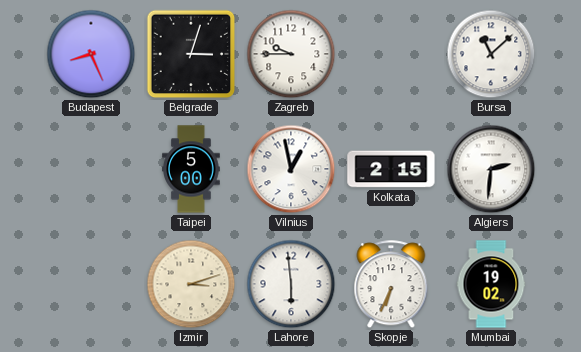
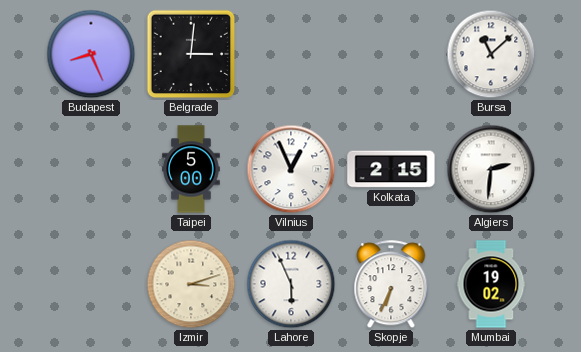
Belgrade: 3:03 -> 3:01
Zagreb: 9:45 -> none
Vilnius: 12:58 -> 12:56
Lahore: 5:59 -> 5:56
